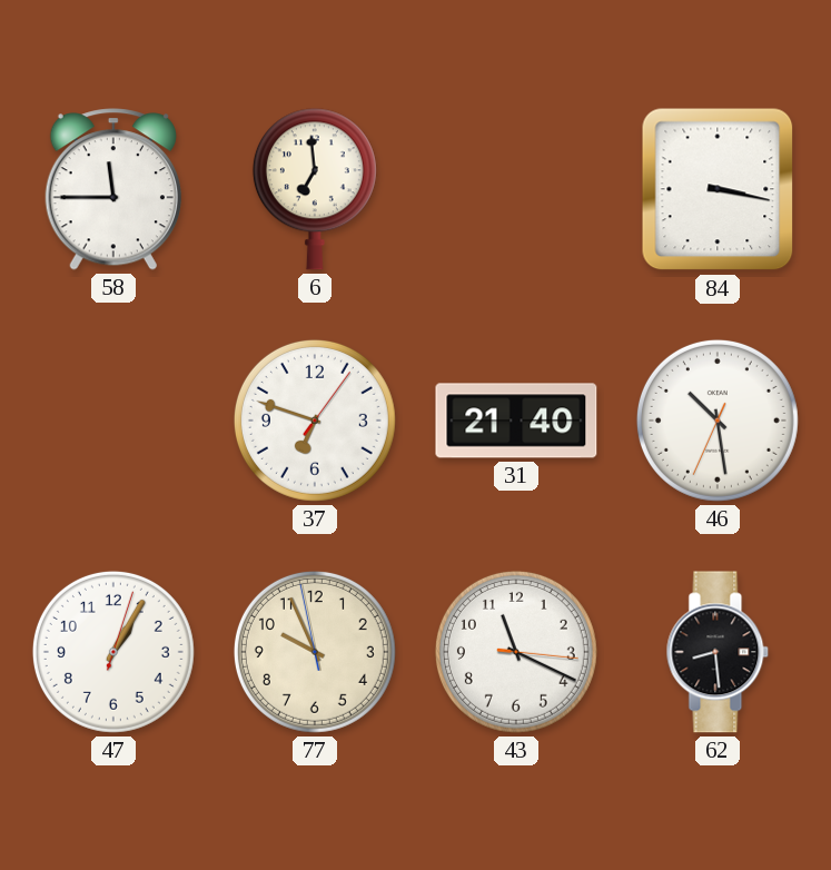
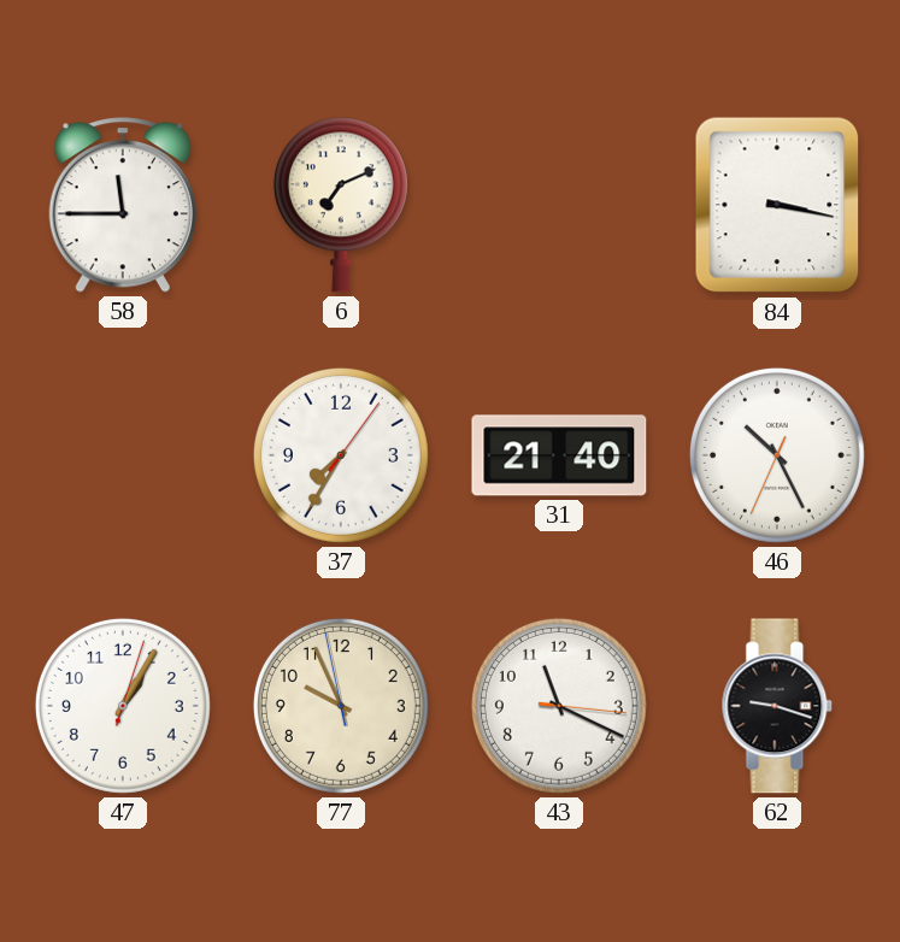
6: 6:59 -> 7:11
37: 6:48 -> 7:35
46: 10:28 -> 10:25
62: 8:29 -> 9:18
